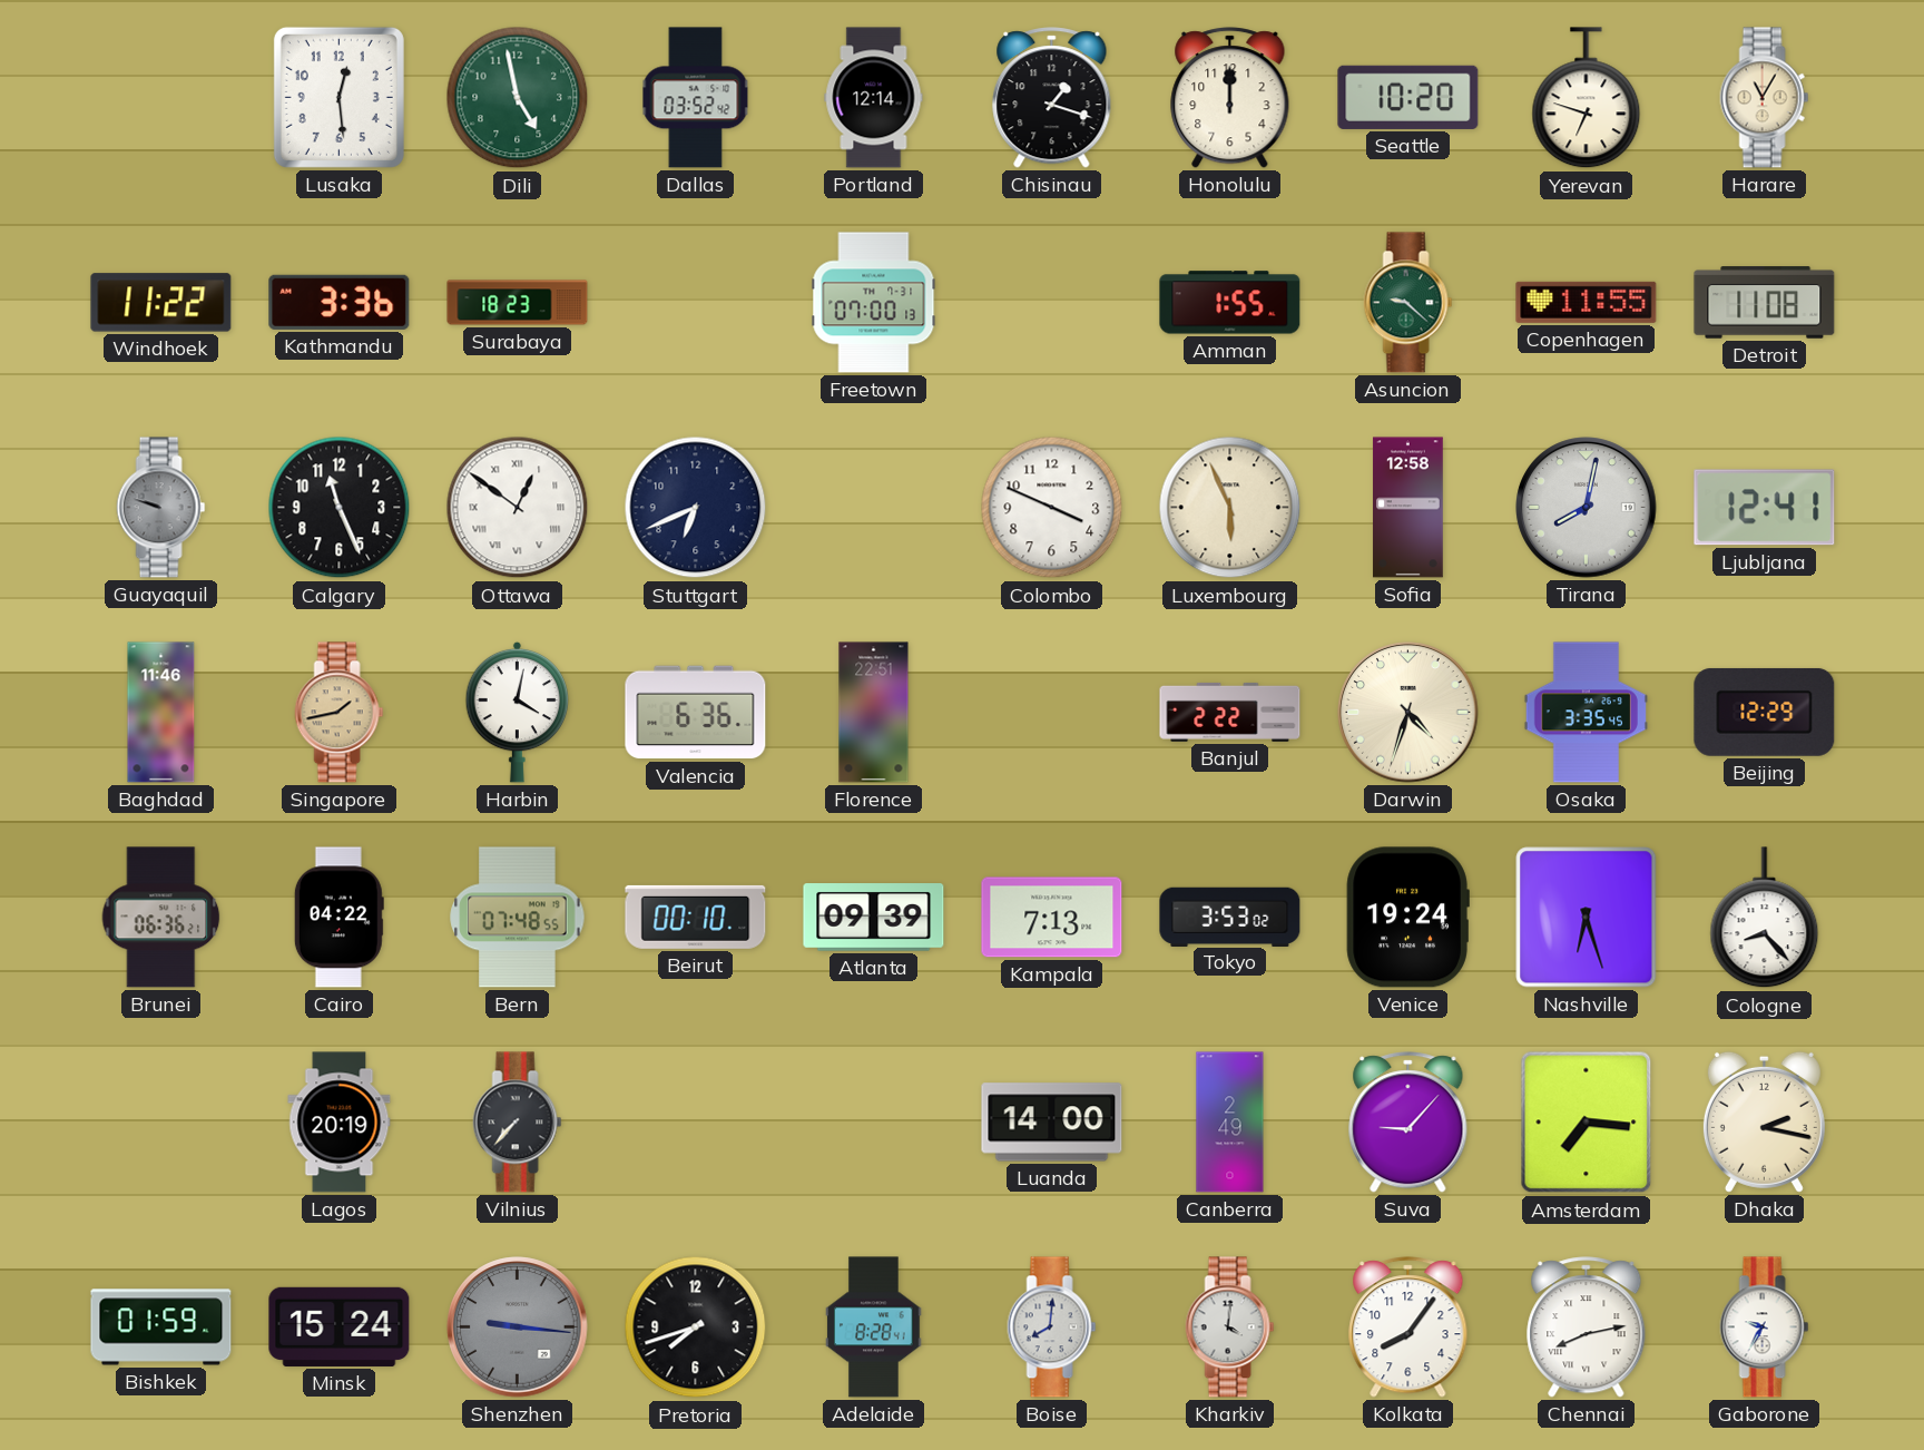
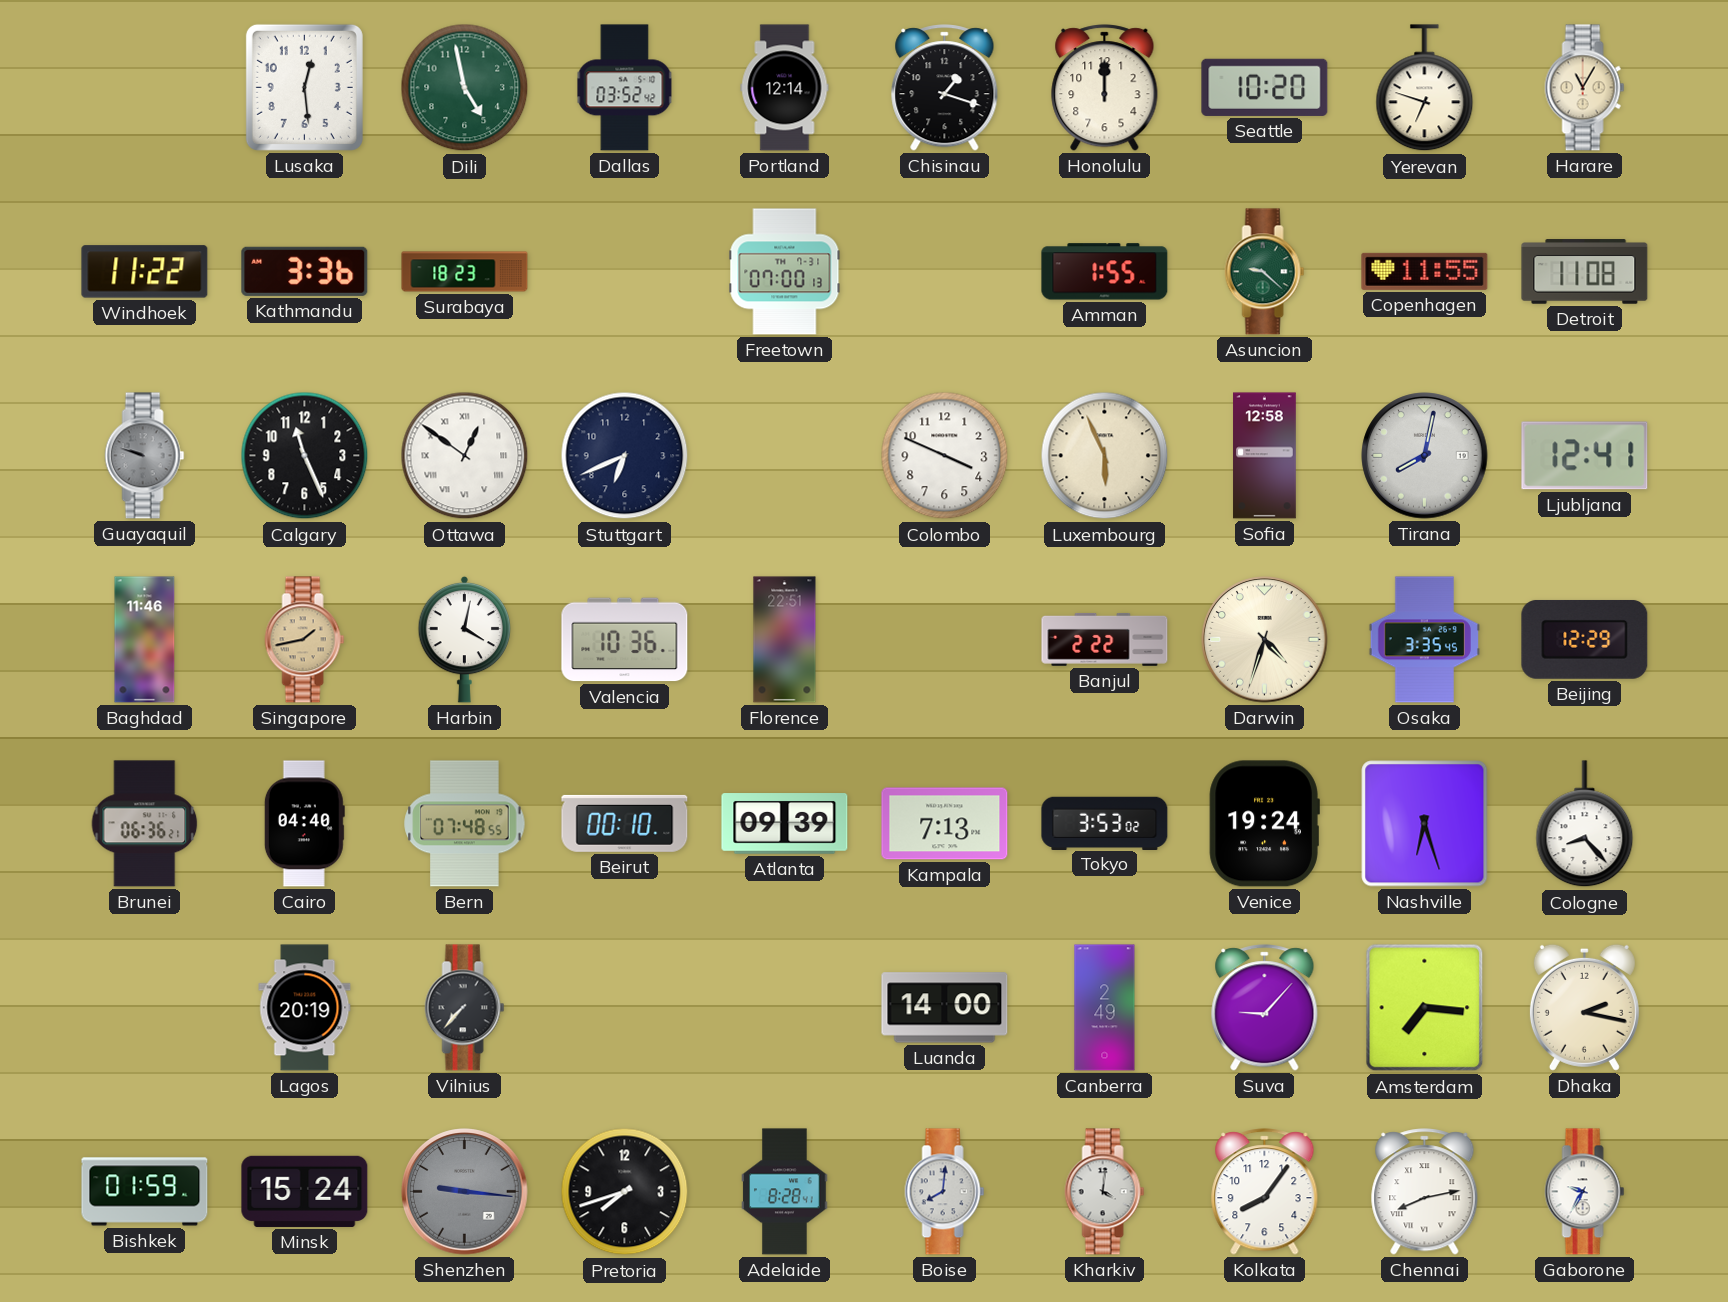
Valencia: 6:36 -> 10:36
Cairo: 04:22 -> 04:40
